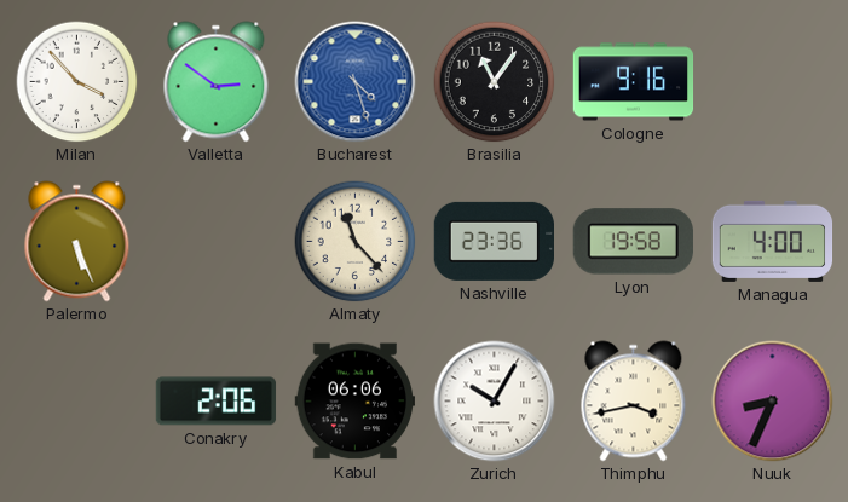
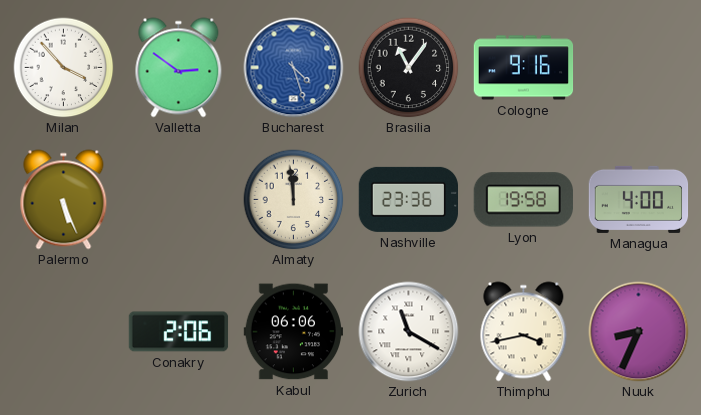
Almaty: 11:23 -> 11:59
Zurich: 10:05 -> 11:20
